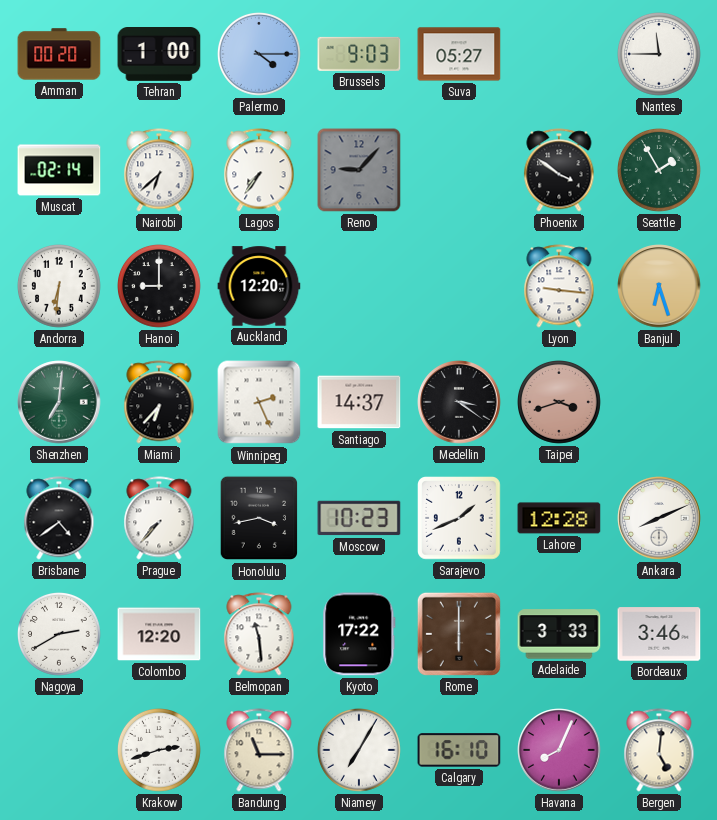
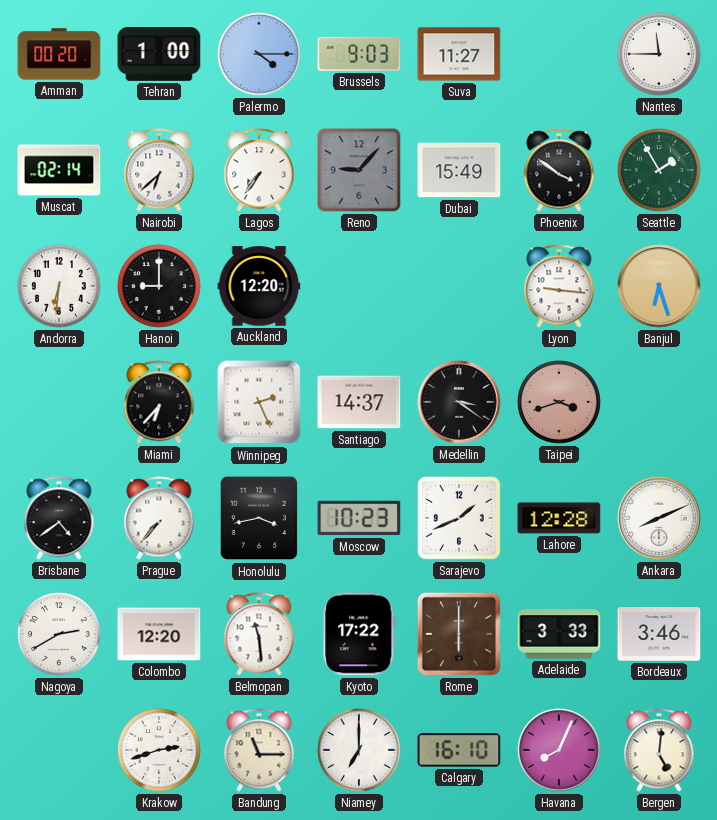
Suva: 05:27 -> 11:27
Dubai: none -> 15:49
Shenzhen: 7:01 -> none
Niamey: 7:05 -> 7:00
